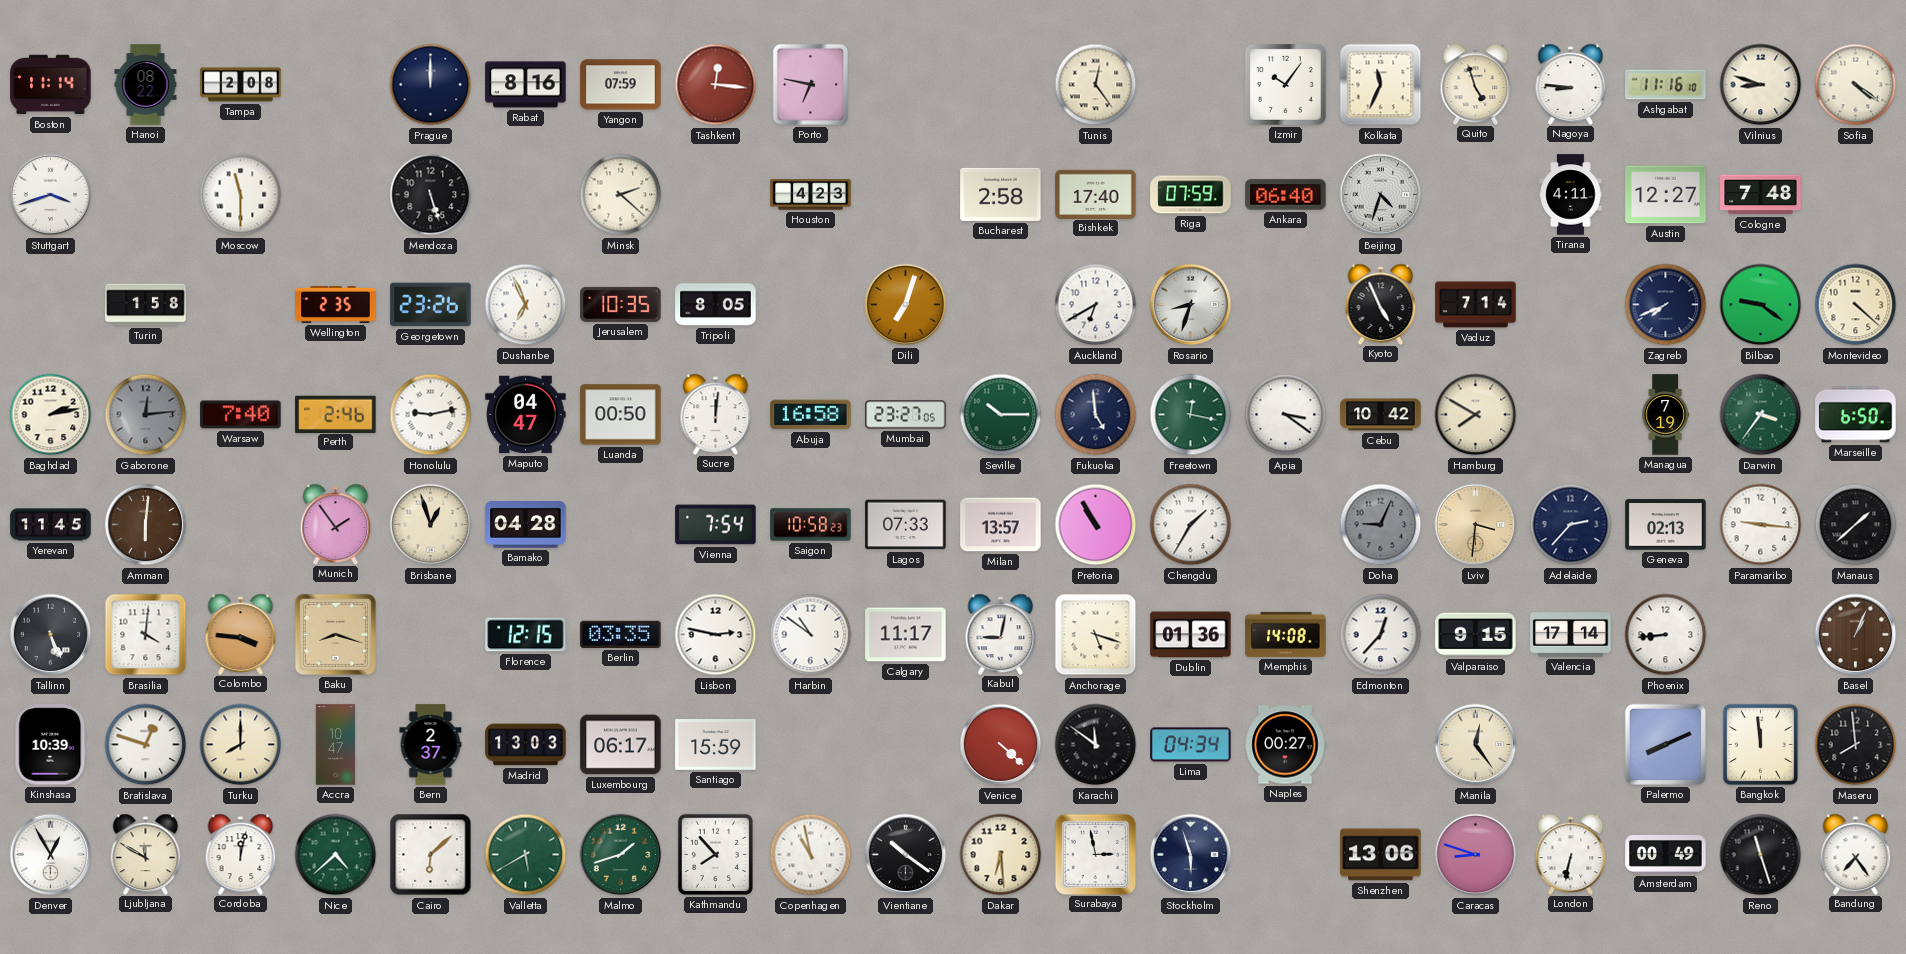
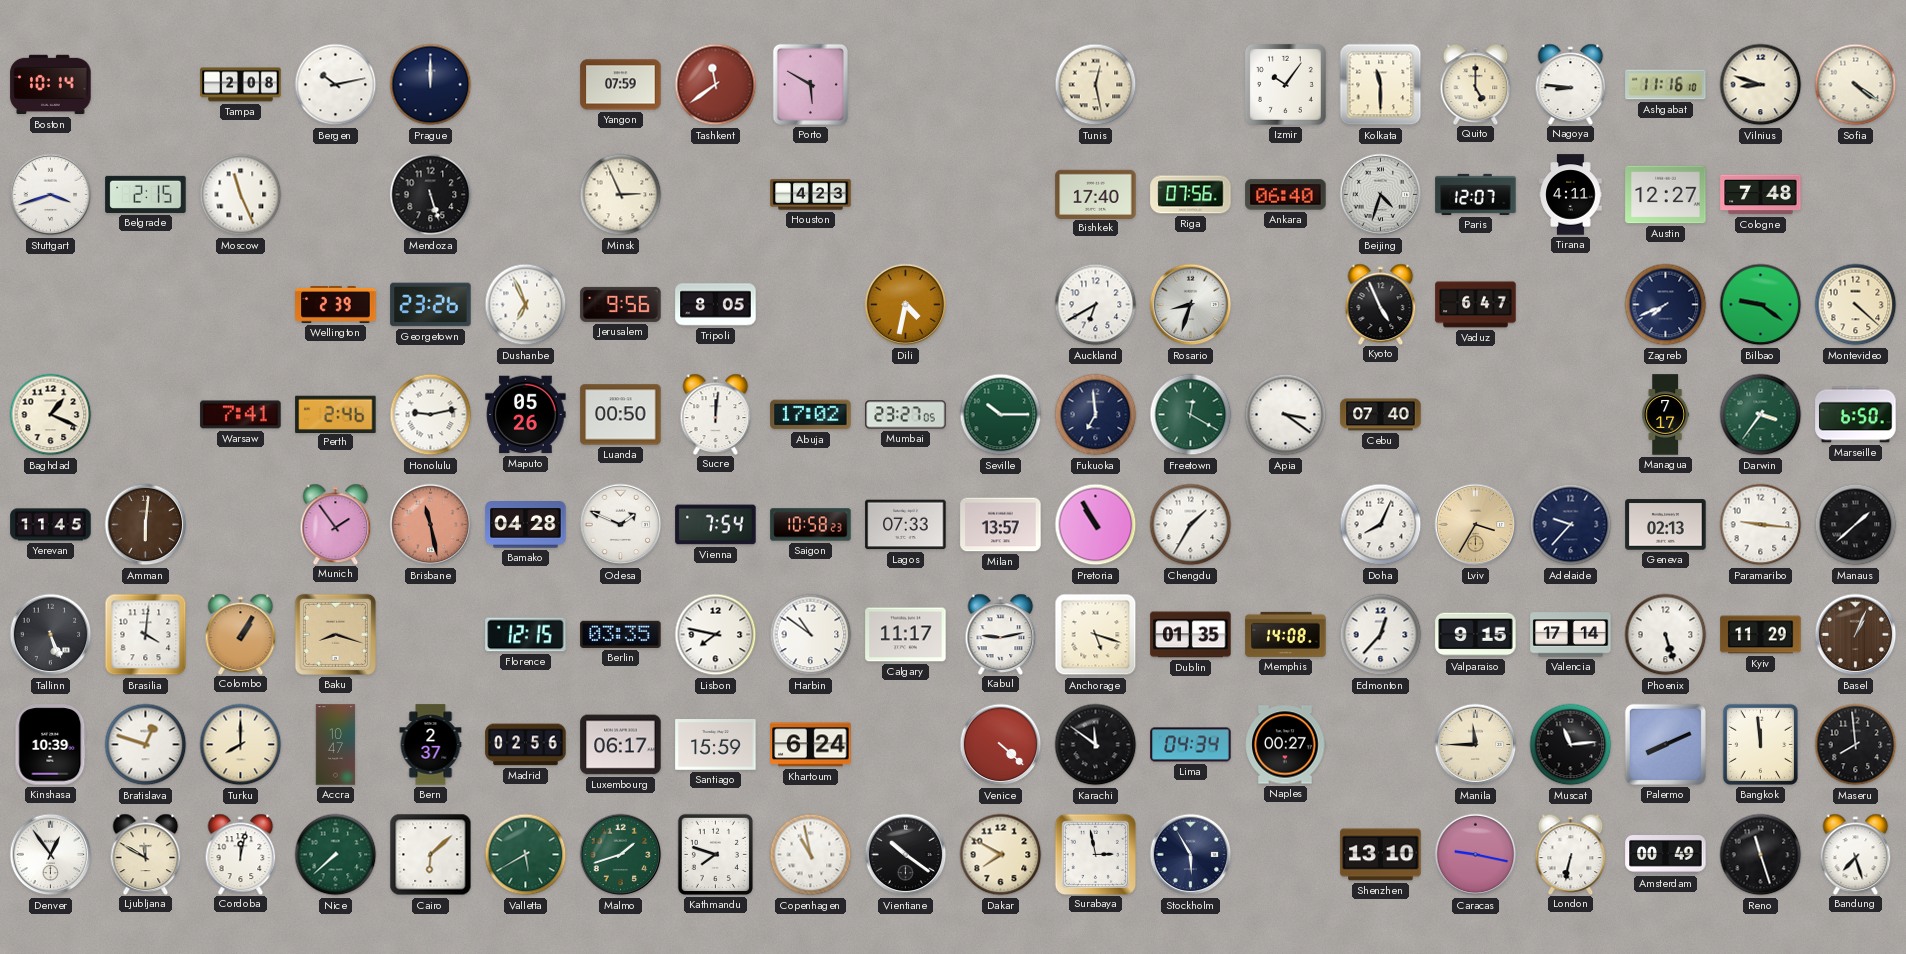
Boston: 11:14 -> 10:14
Hanoi: 08:22 -> none
Bergen: none -> 10:13
Rabat: 8:16 -> none
Tashkent: 12:16 -> 11:39
Porto: 6:47 -> 5:50
Tunis: 12:24 -> 12:28
Kolkata: 11:34 -> 11:30
Quito: 4:57 -> 5:00
Belgrade: none -> 2:15
Moscow: 11:30 -> 11:26
Minsk: 2:22 -> 2:56
Bucharest: 2:58 -> none
Riga: 07:59 -> 07:56
Paris: none -> 12:07
Turin: 1:58 -> none
Wellington: 2:35 -> 2:39
Jerusalem: 10:35 -> 9:56
Dili: 7:03 -> 4:32
Vaduz: 7:14 -> 6:47
Baghdad: 2:13 -> 1:19
Gaborone: 12:14 -> none
Warsaw: 7:40 -> 7:41
Maputo: 04:47 -> 05:26
Abuja: 16:58 -> 17:02
Fukuoka: 4:59 -> 6:59
Freetown: 12:17 -> 12:20
Cebu: 10:42 -> 07:40
Hamburg: 7:50 -> none
Managua: 7:19 -> 7:17
Brisbane: 12:57 -> 11:28
Brisbane dial: cream -> salmon
Odesa: none -> 1:49
Doha: 9:04 -> 8:04
Doha dial: grey -> white
Lviv: 3:31 -> 3:35
Adelaide: 2:37 -> 9:37
Colombo: 3:46 -> 1:05
Lisbon: 2:47 -> 7:47
Kabul: 9:02 -> 9:13
Dublin: 01:36 -> 01:35
Phoenix: 8:44 -> 5:27
Kyiv: none -> 11:29
Madrid: 13:03 -> 02:56
Khartoum: none -> 6:24
Manila: 12:24 -> 11:45
Muscat: none -> 11:14
Denver: 12:55 -> 12:54
Nice: 4:38 -> 7:38
Kathmandu: 7:53 -> 7:48
Dakar: 6:29 -> 7:50
Stockholm: 5:57 -> 5:55
Shenzhen: 13:06 -> 13:10
Caracas: 8:48 -> 9:17
Bandung: 7:24 -> 7:27
